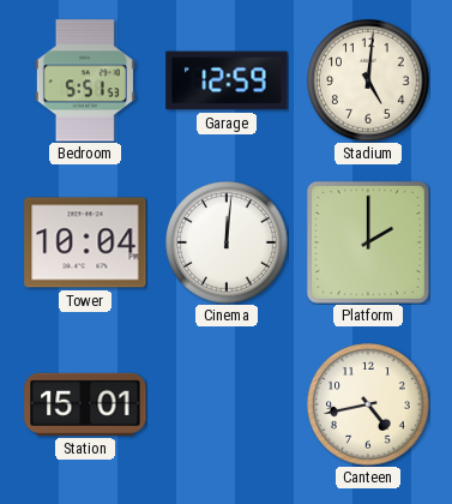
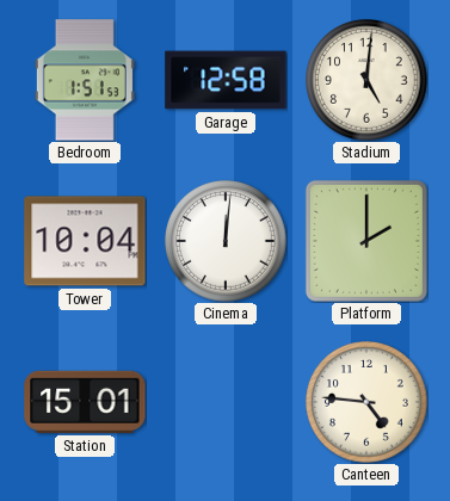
Bedroom: 5:51 -> 1:51
Garage: 12:59 -> 12:58
Canteen: 4:43 -> 4:46
